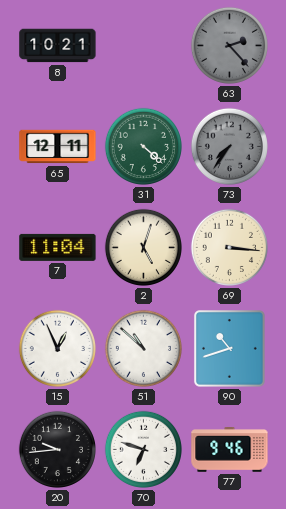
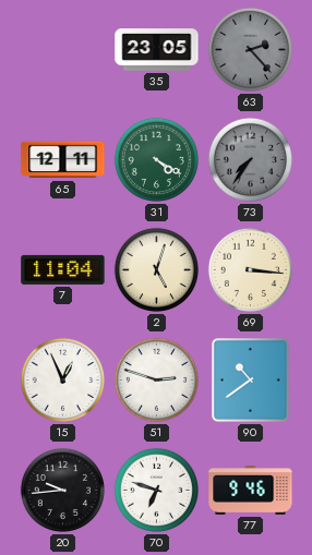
8: 10:21 -> none
35: none -> 23:05
31: 4:22 -> 4:20
51: 10:52 -> 2:48
90: 10:42 -> 10:39
